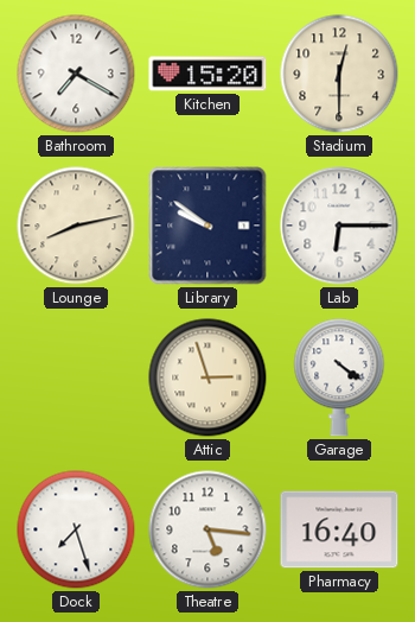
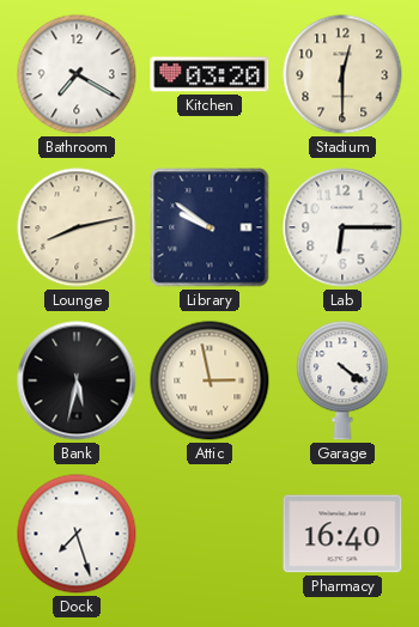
Kitchen: 15:20 -> 03:20
Bank: none -> 5:32
Attic: 2:57 -> 2:58
Theatre: 5:16 -> none
